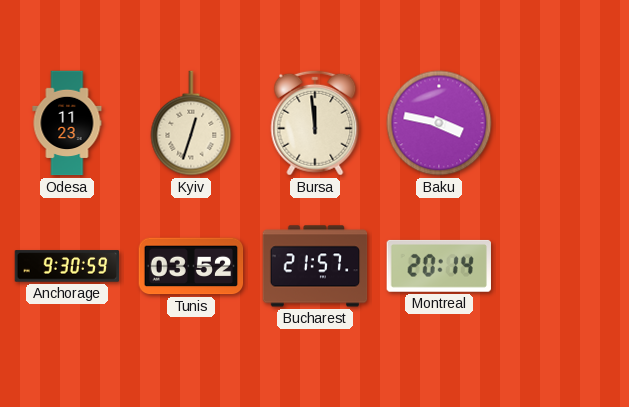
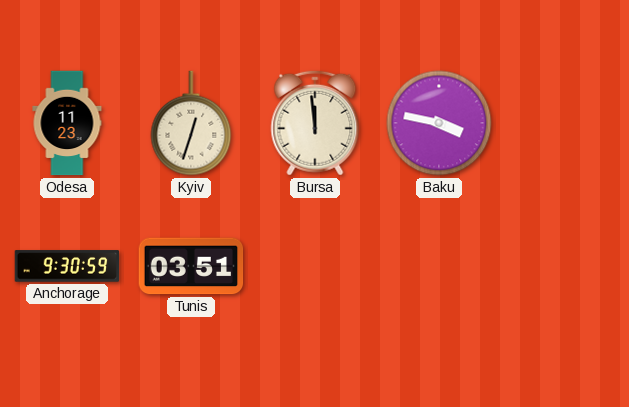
Tunis: 03:52 -> 03:51
Bucharest: 21:57 -> none
Montreal: 20:14 -> none
